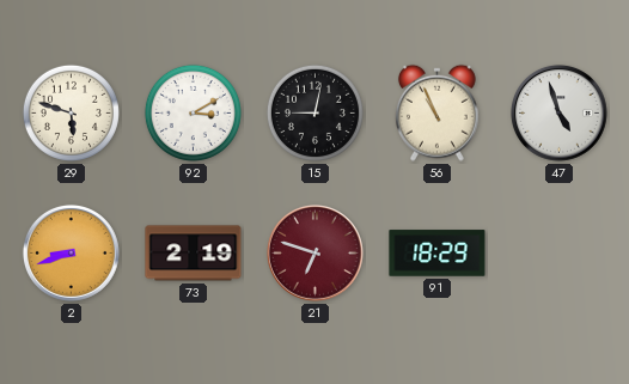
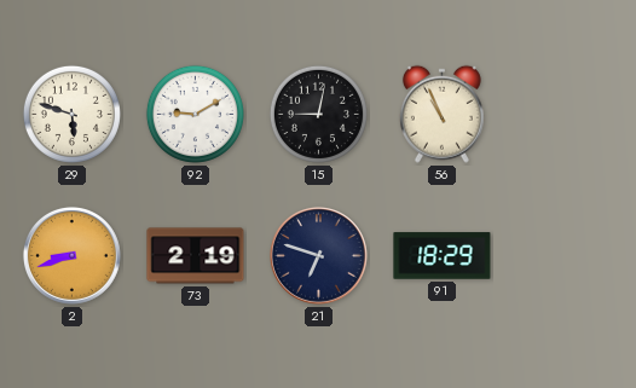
92: 3:10 -> 9:10
47: 4:57 -> none
21 dial: burgundy -> navy
